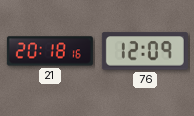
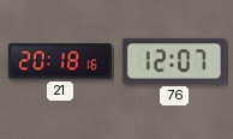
76: 12:09 -> 12:07
